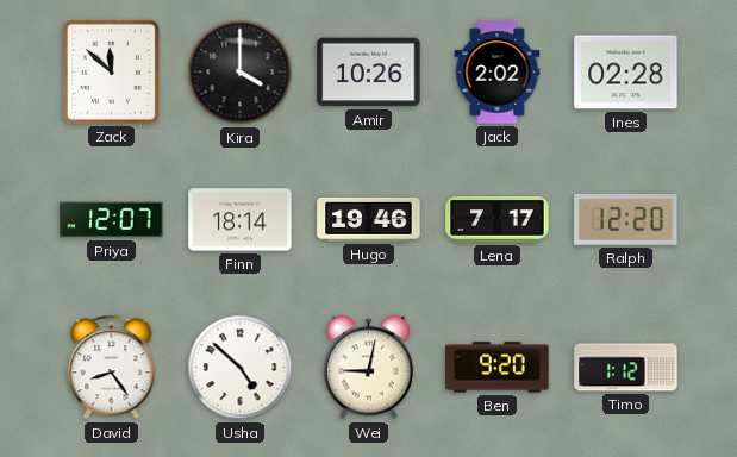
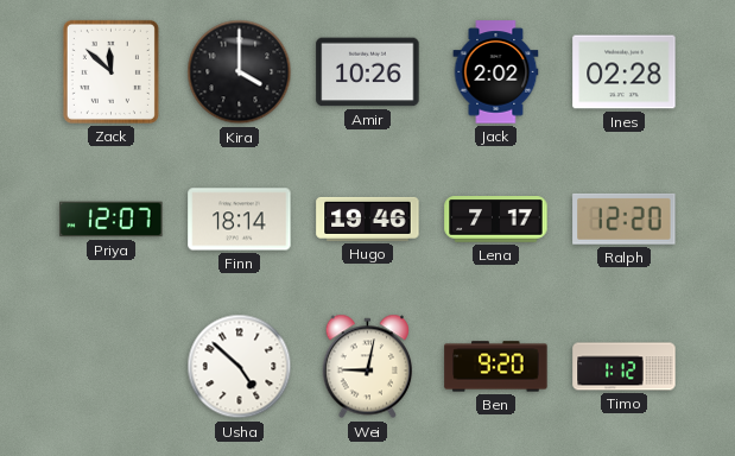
David: 8:24 -> none
